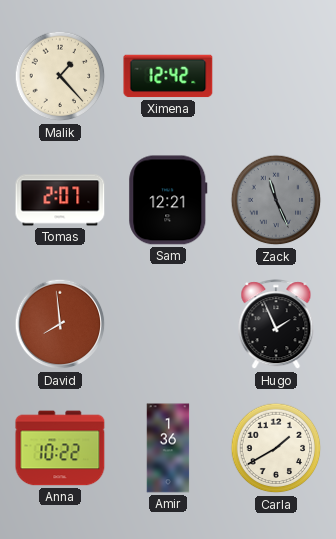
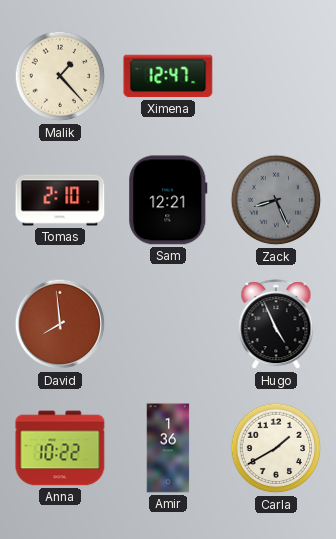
Ximena: 12:42 -> 12:47
Tomas: 2:07 -> 2:10
Zack: 11:26 -> 8:26
Hugo: 1:56 -> 4:56
